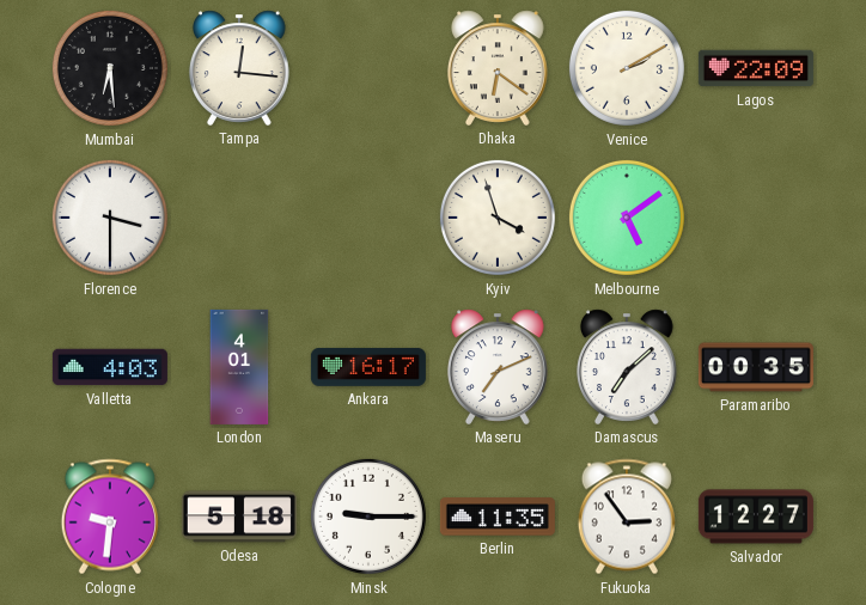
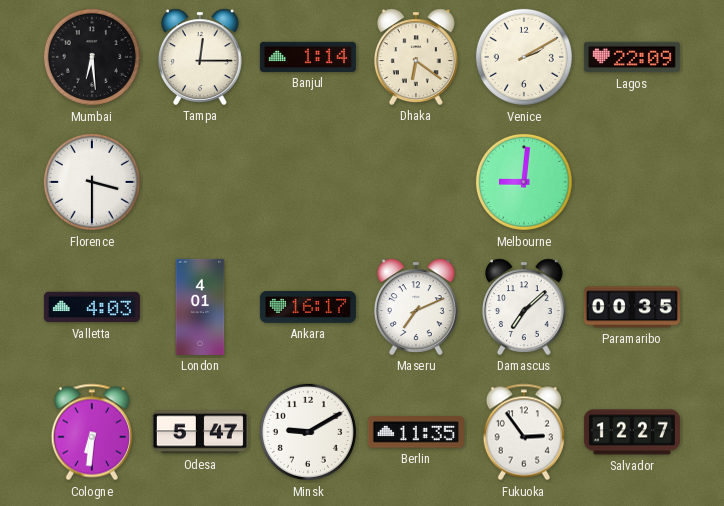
Tampa: 12:16 -> 12:15
Banjul: none -> 1:14
Kyiv: 3:57 -> none
Melbourne: 5:09 -> 9:01
Cologne: 9:31 -> 6:31
Odesa: 5:18 -> 5:47
Minsk: 9:15 -> 9:10
